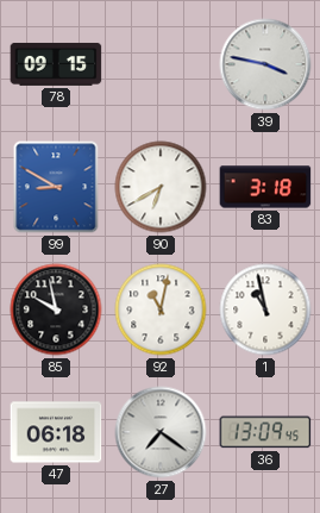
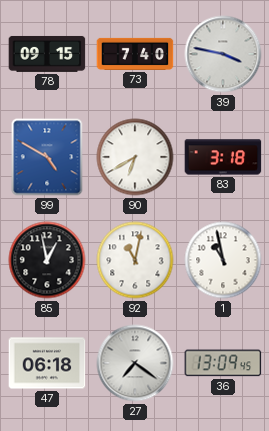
73: none -> 7:40
99: 8:50 -> 4:50
85: 9:58 -> 12:58
